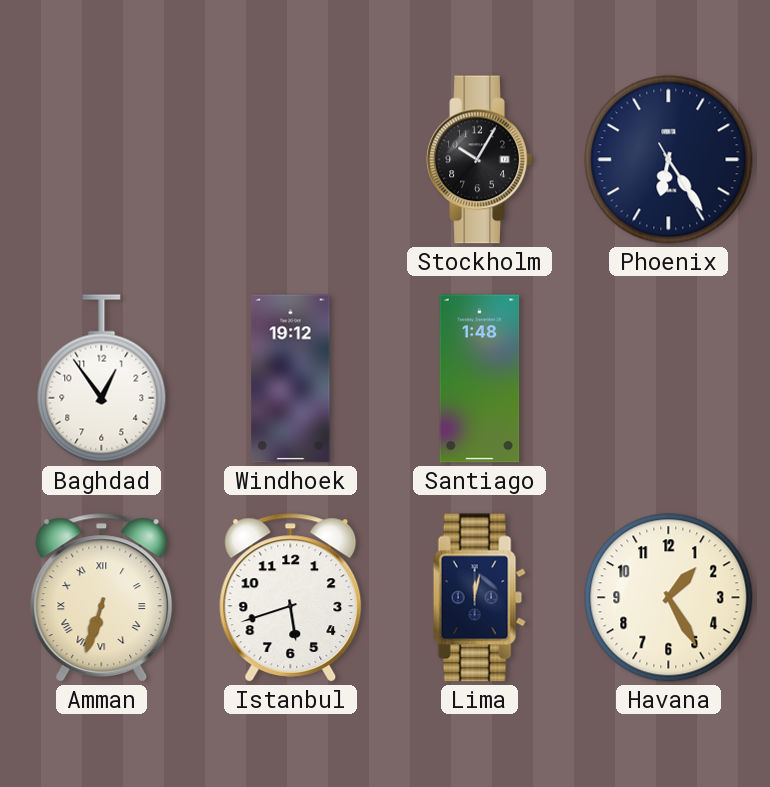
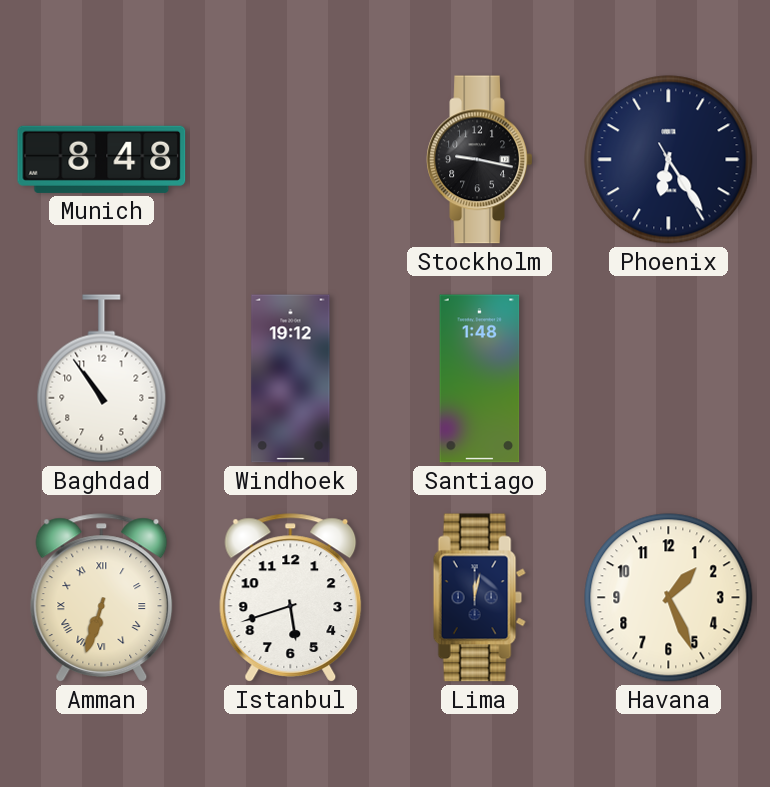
Munich: none -> 8:48
Stockholm: 10:05 -> 9:17
Baghdad: 12:54 -> 10:54
Havana: 1:25 -> 1:26
